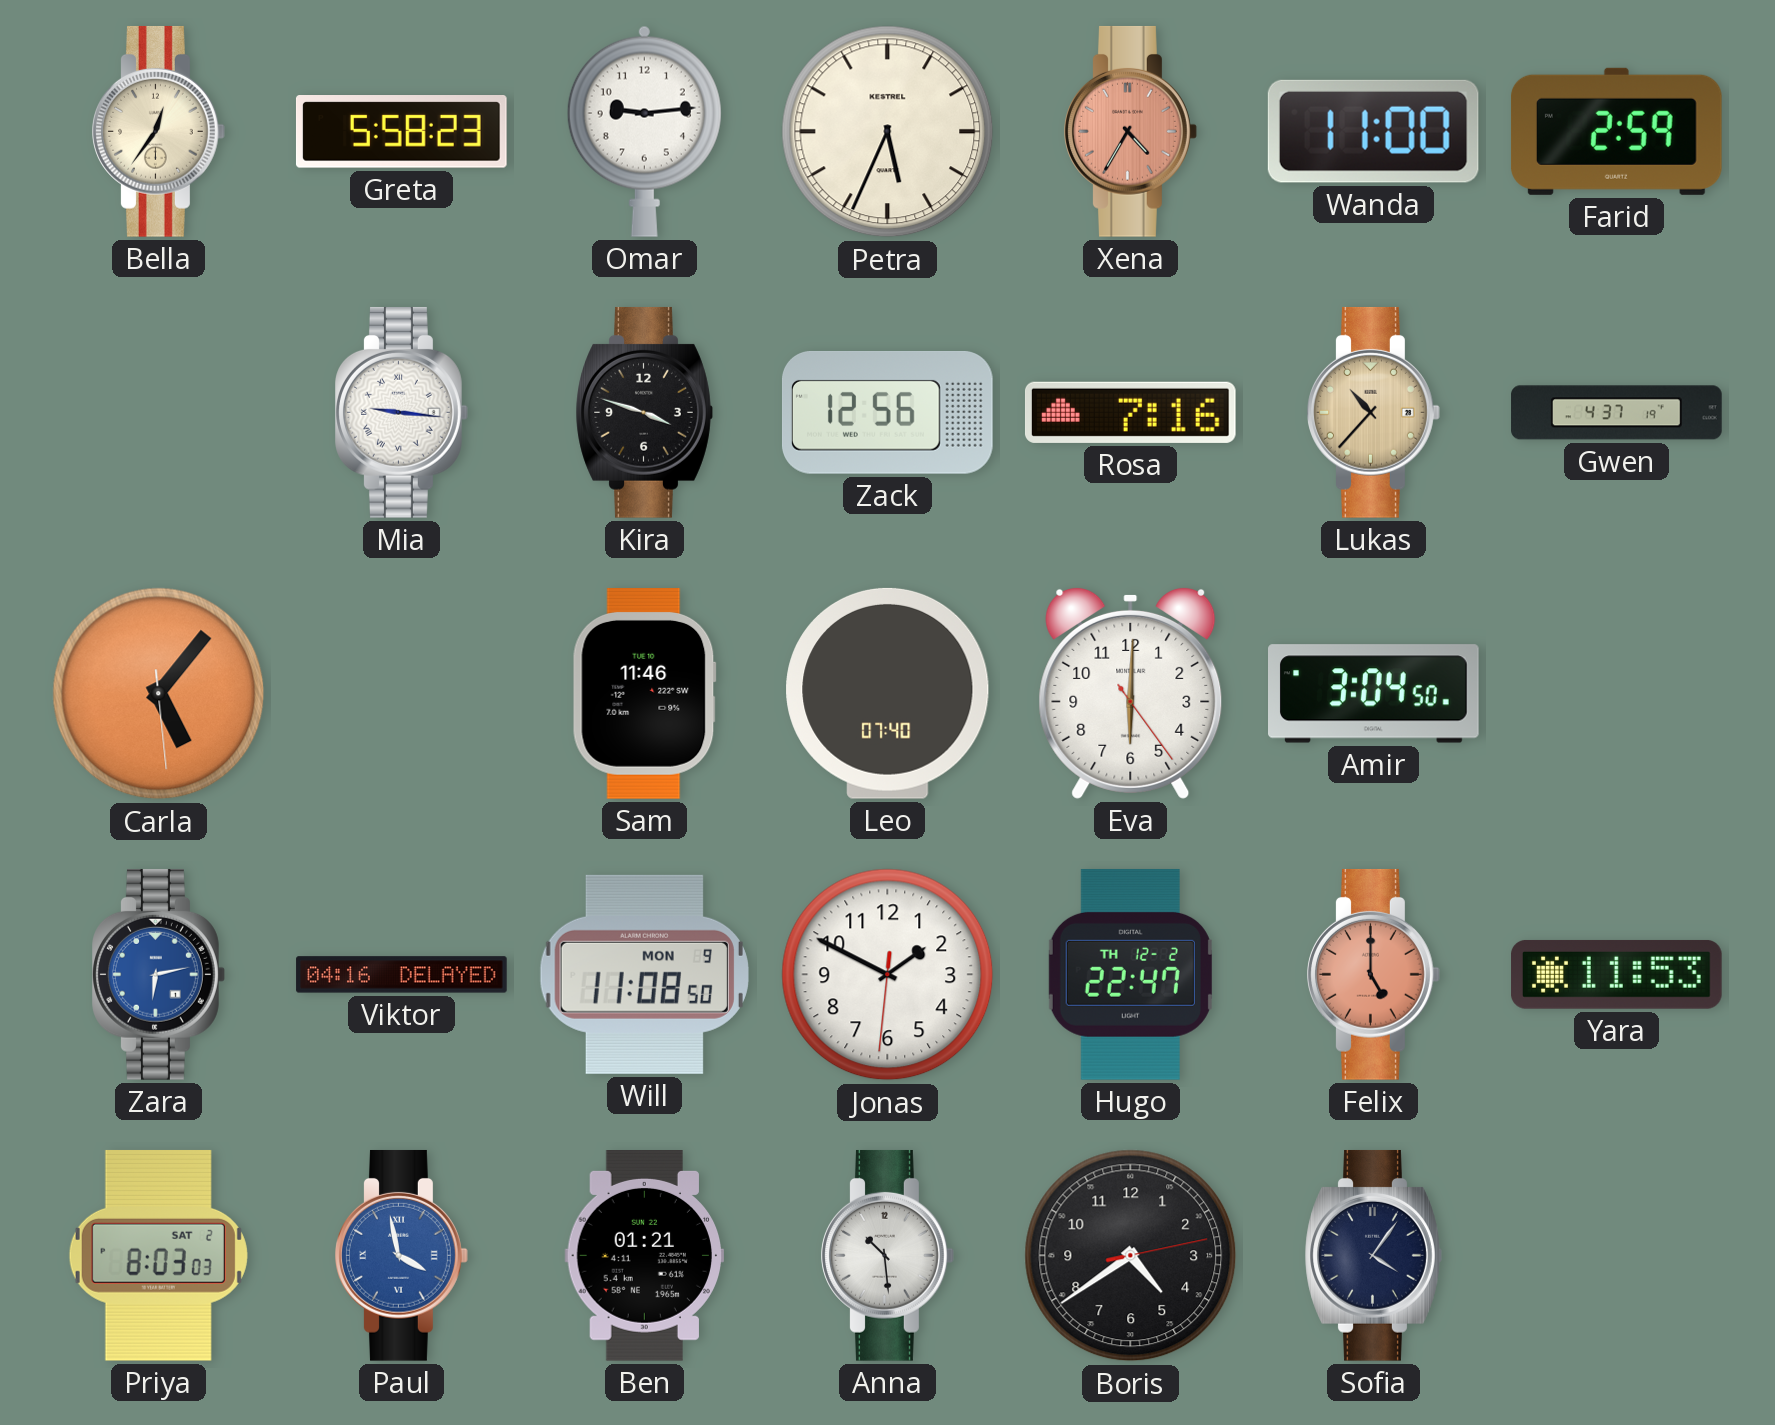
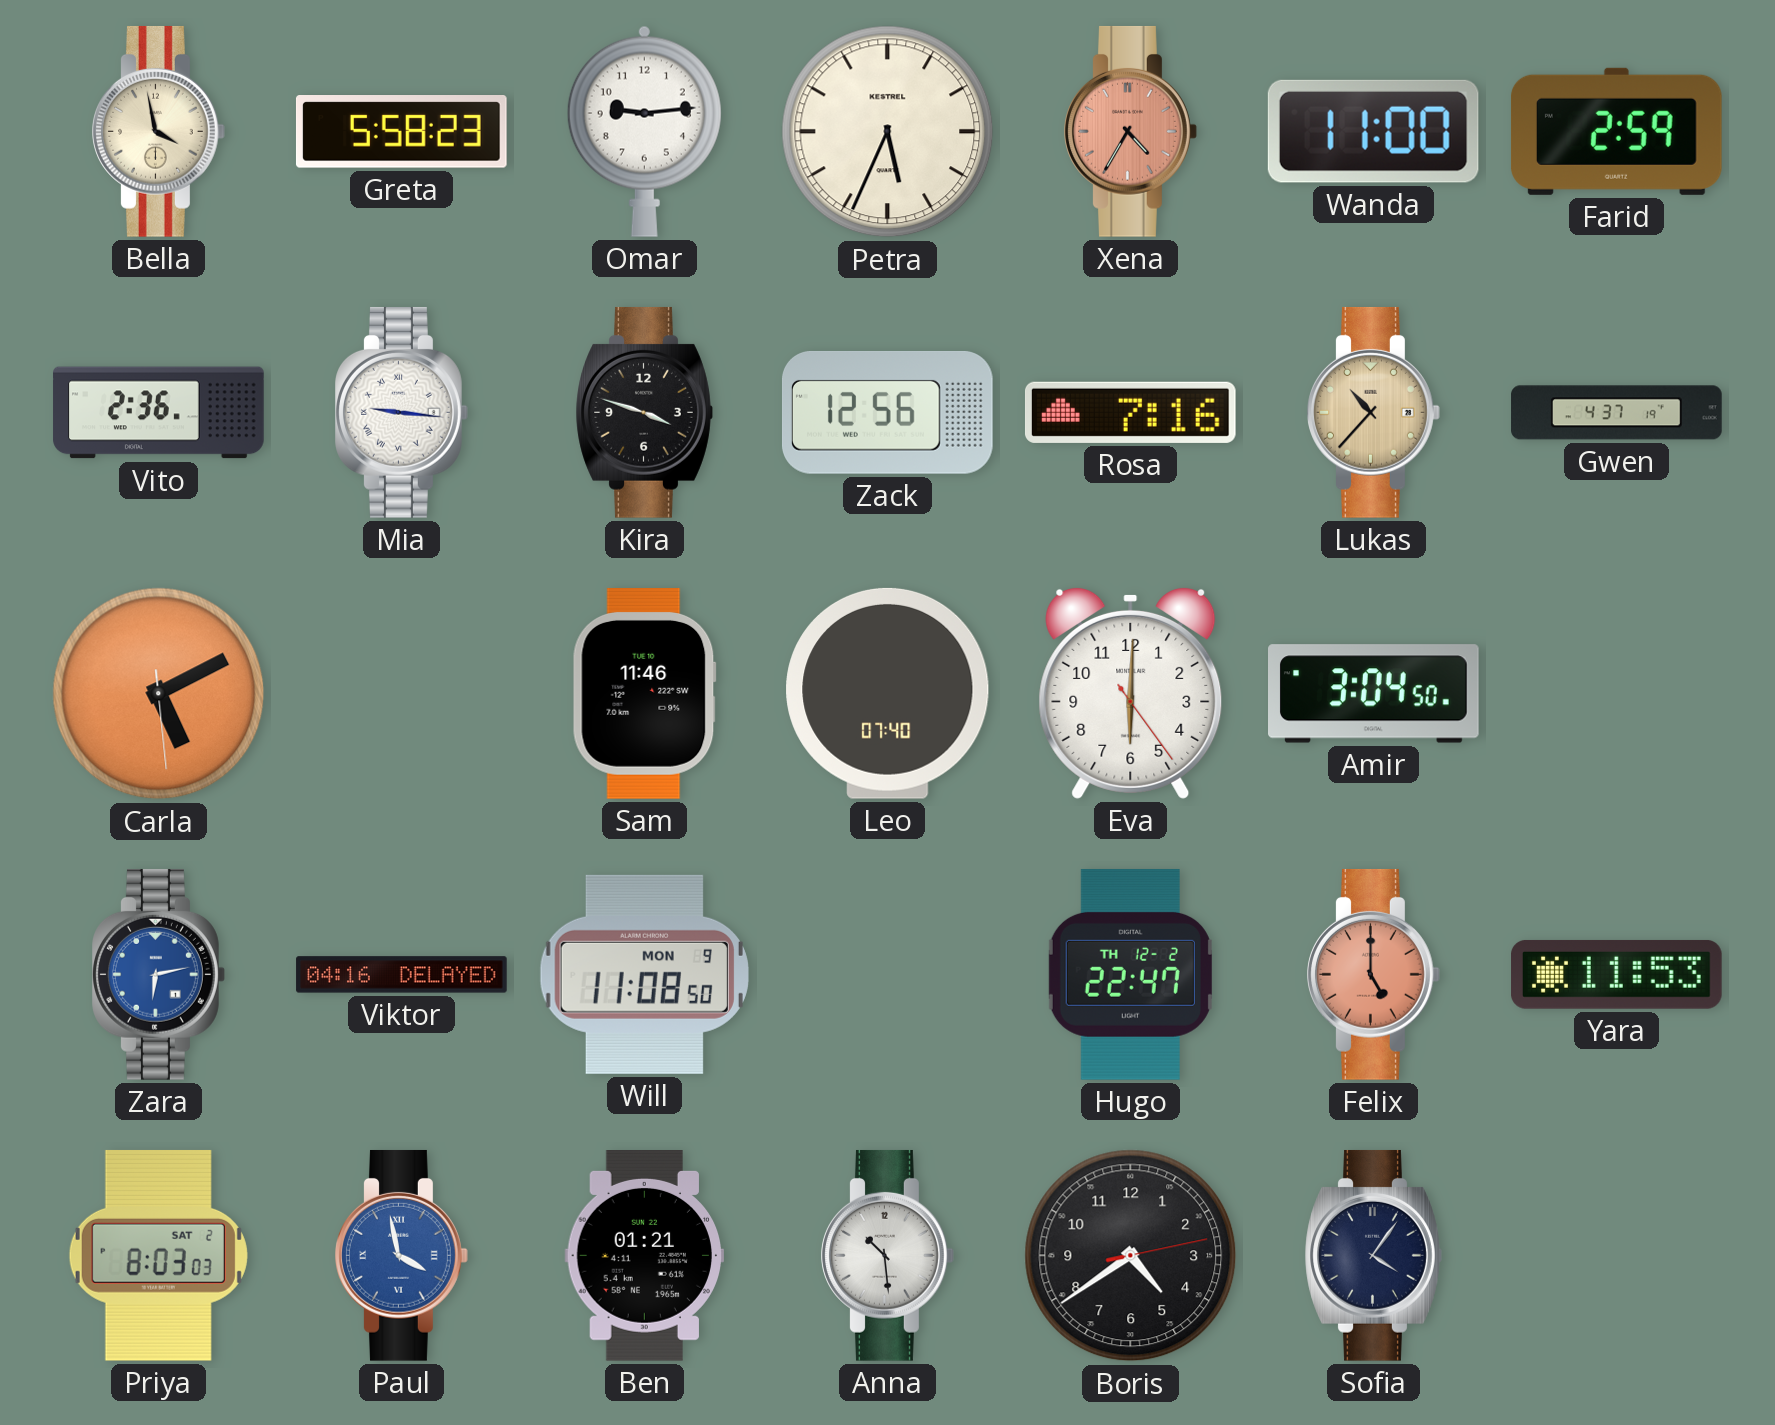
Bella: 12:36 -> 3:58
Vito: none -> 2:36
Carla: 5:06 -> 5:10
Jonas: 1:49 -> none
